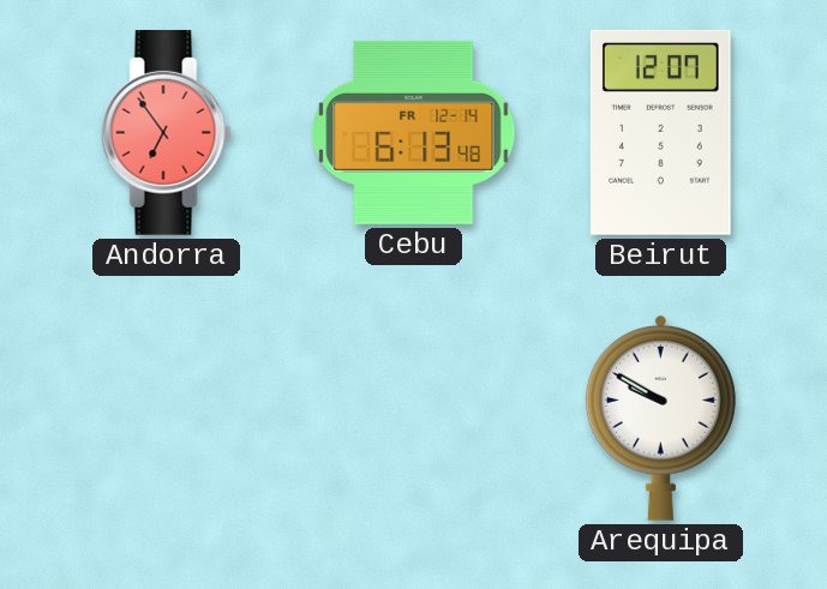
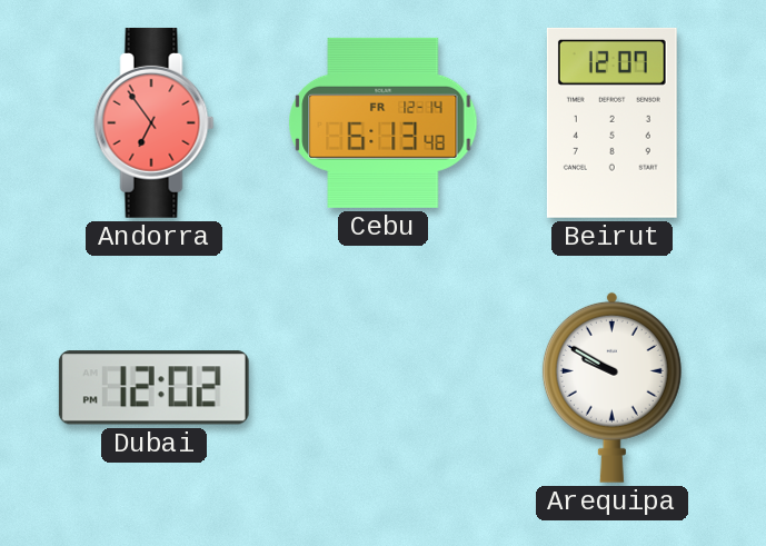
Dubai: none -> 12:02
